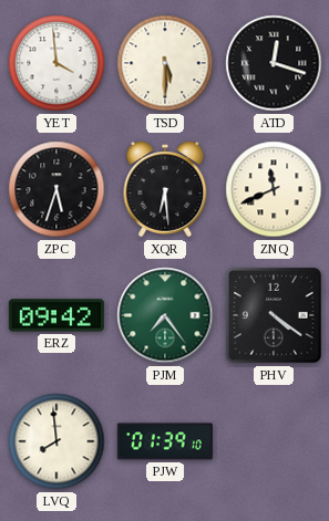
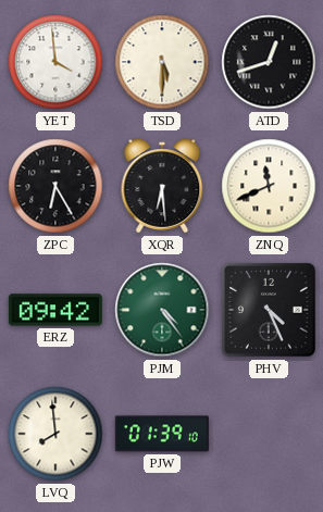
ATD: 12:18 -> 12:42
ZPC: 5:33 -> 6:25
PJM: 7:24 -> 4:24
PHV: 4:21 -> 4:26
